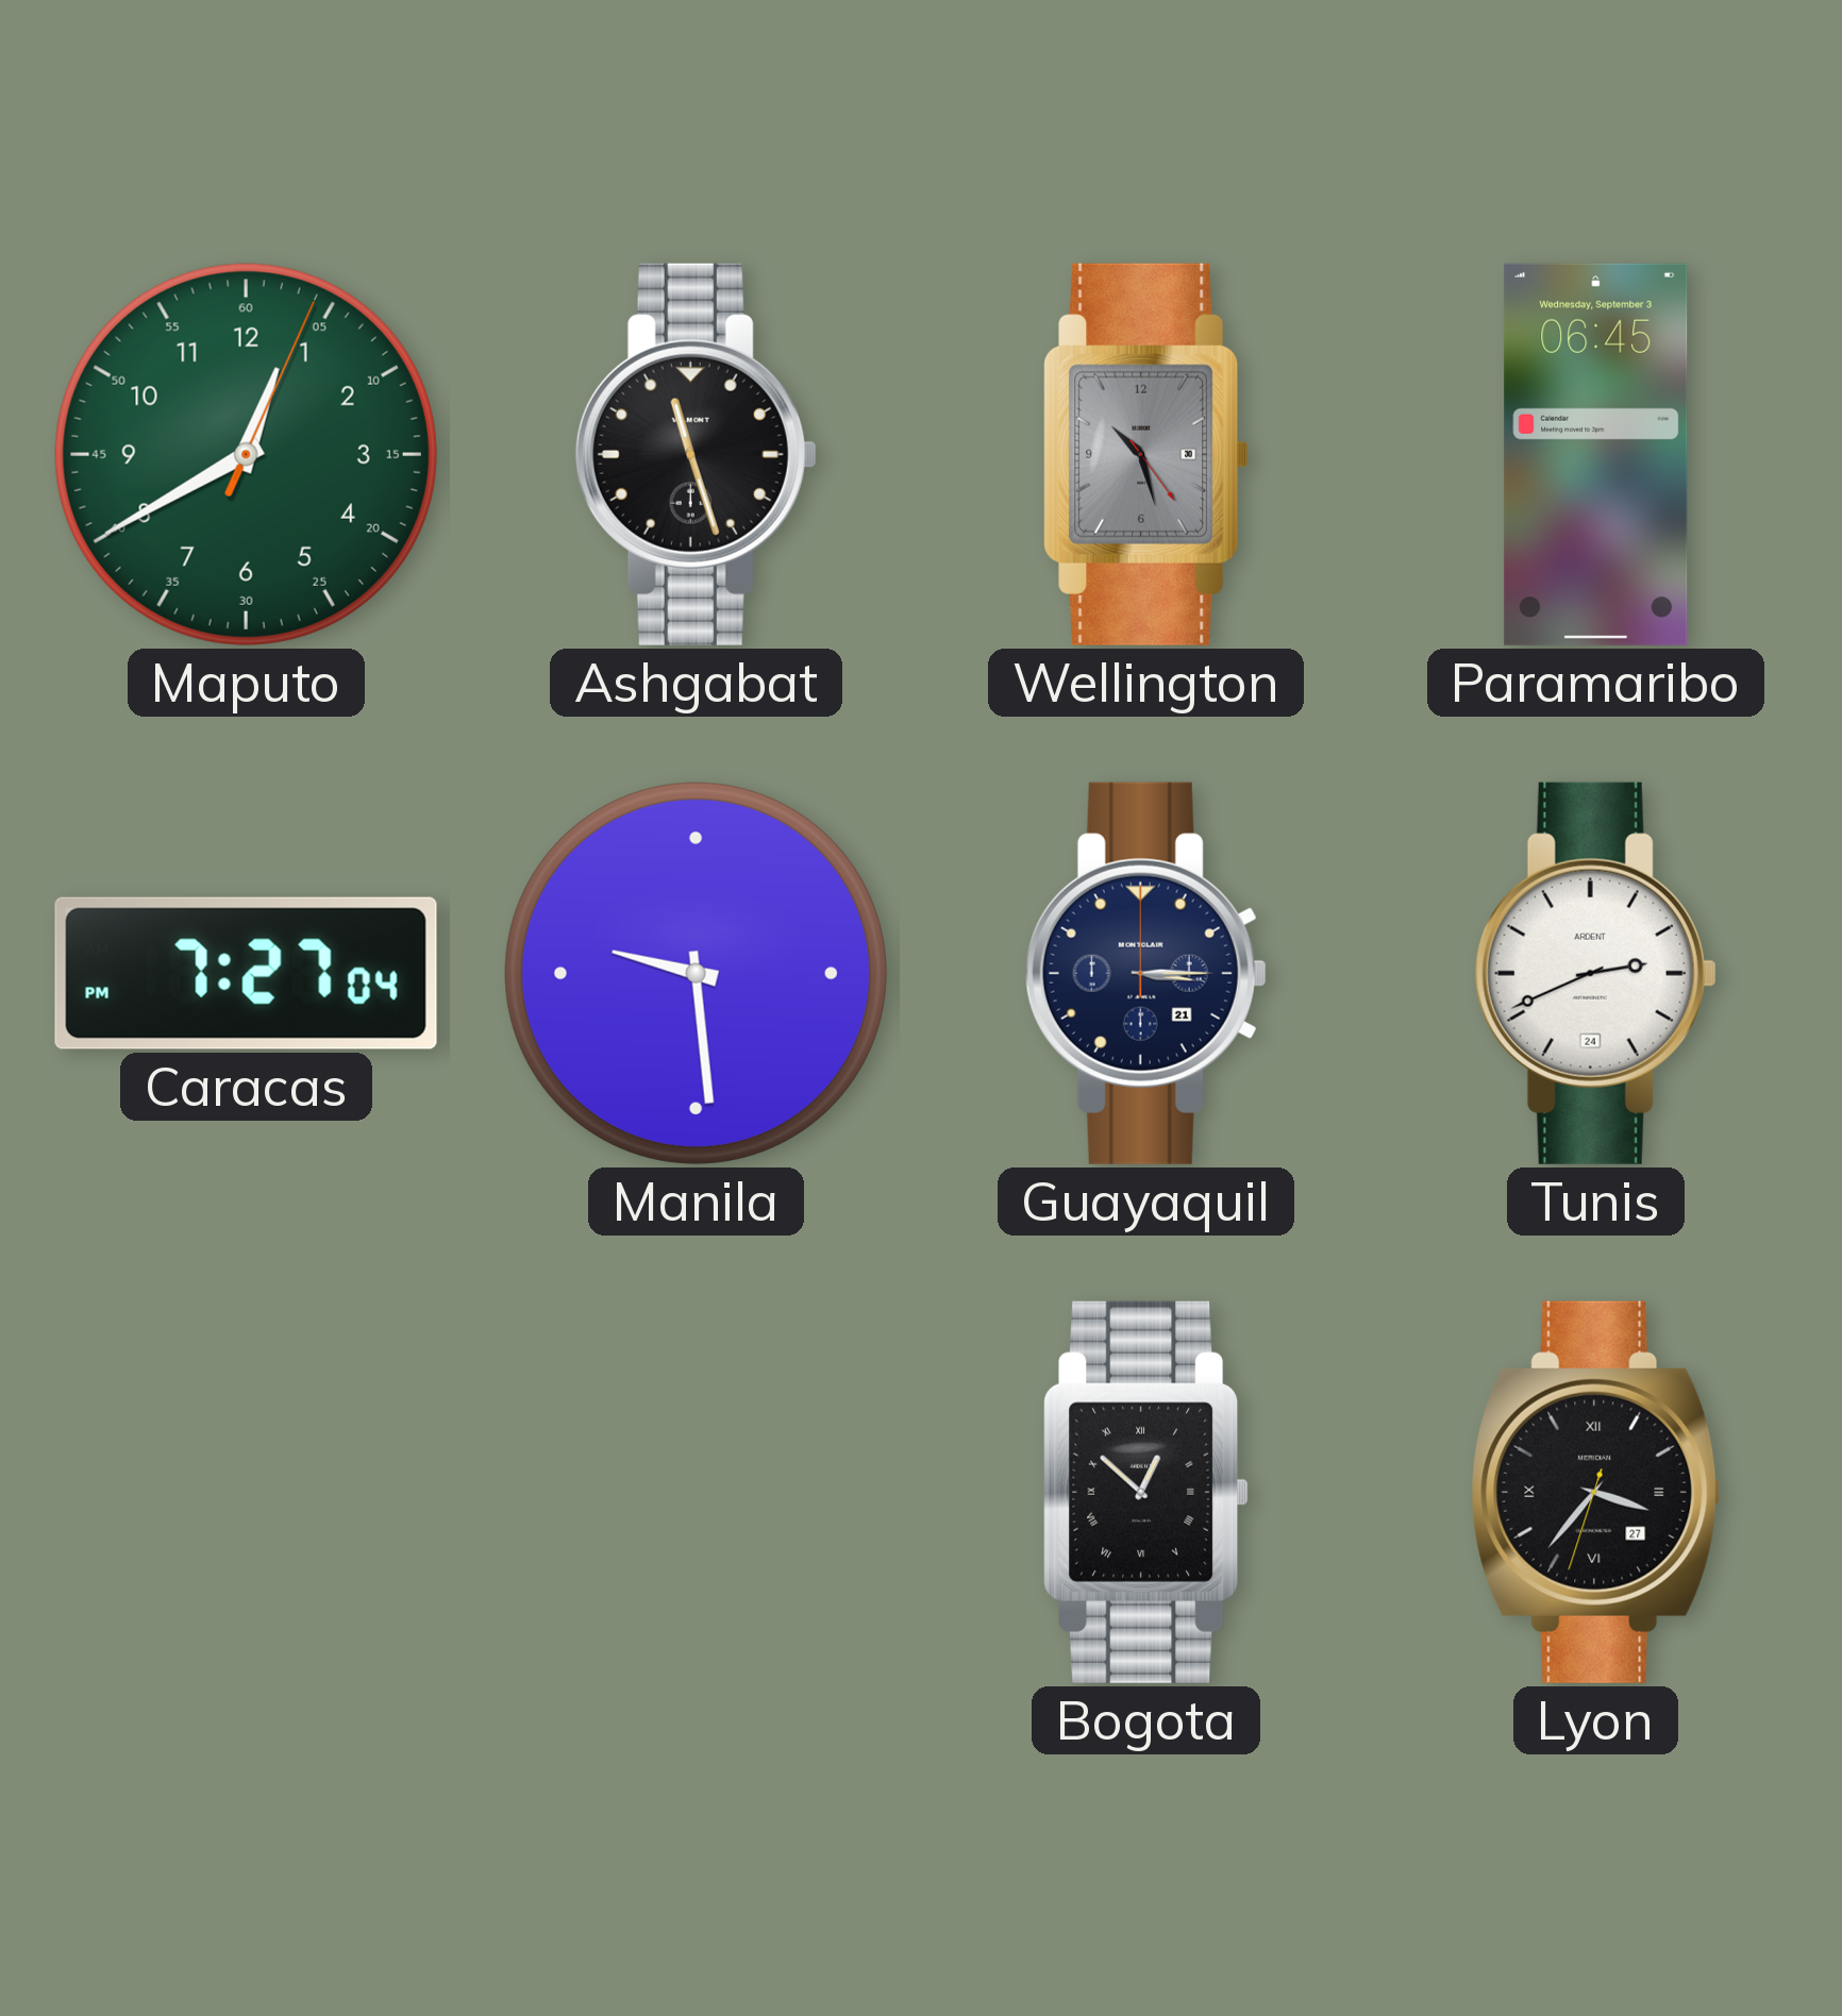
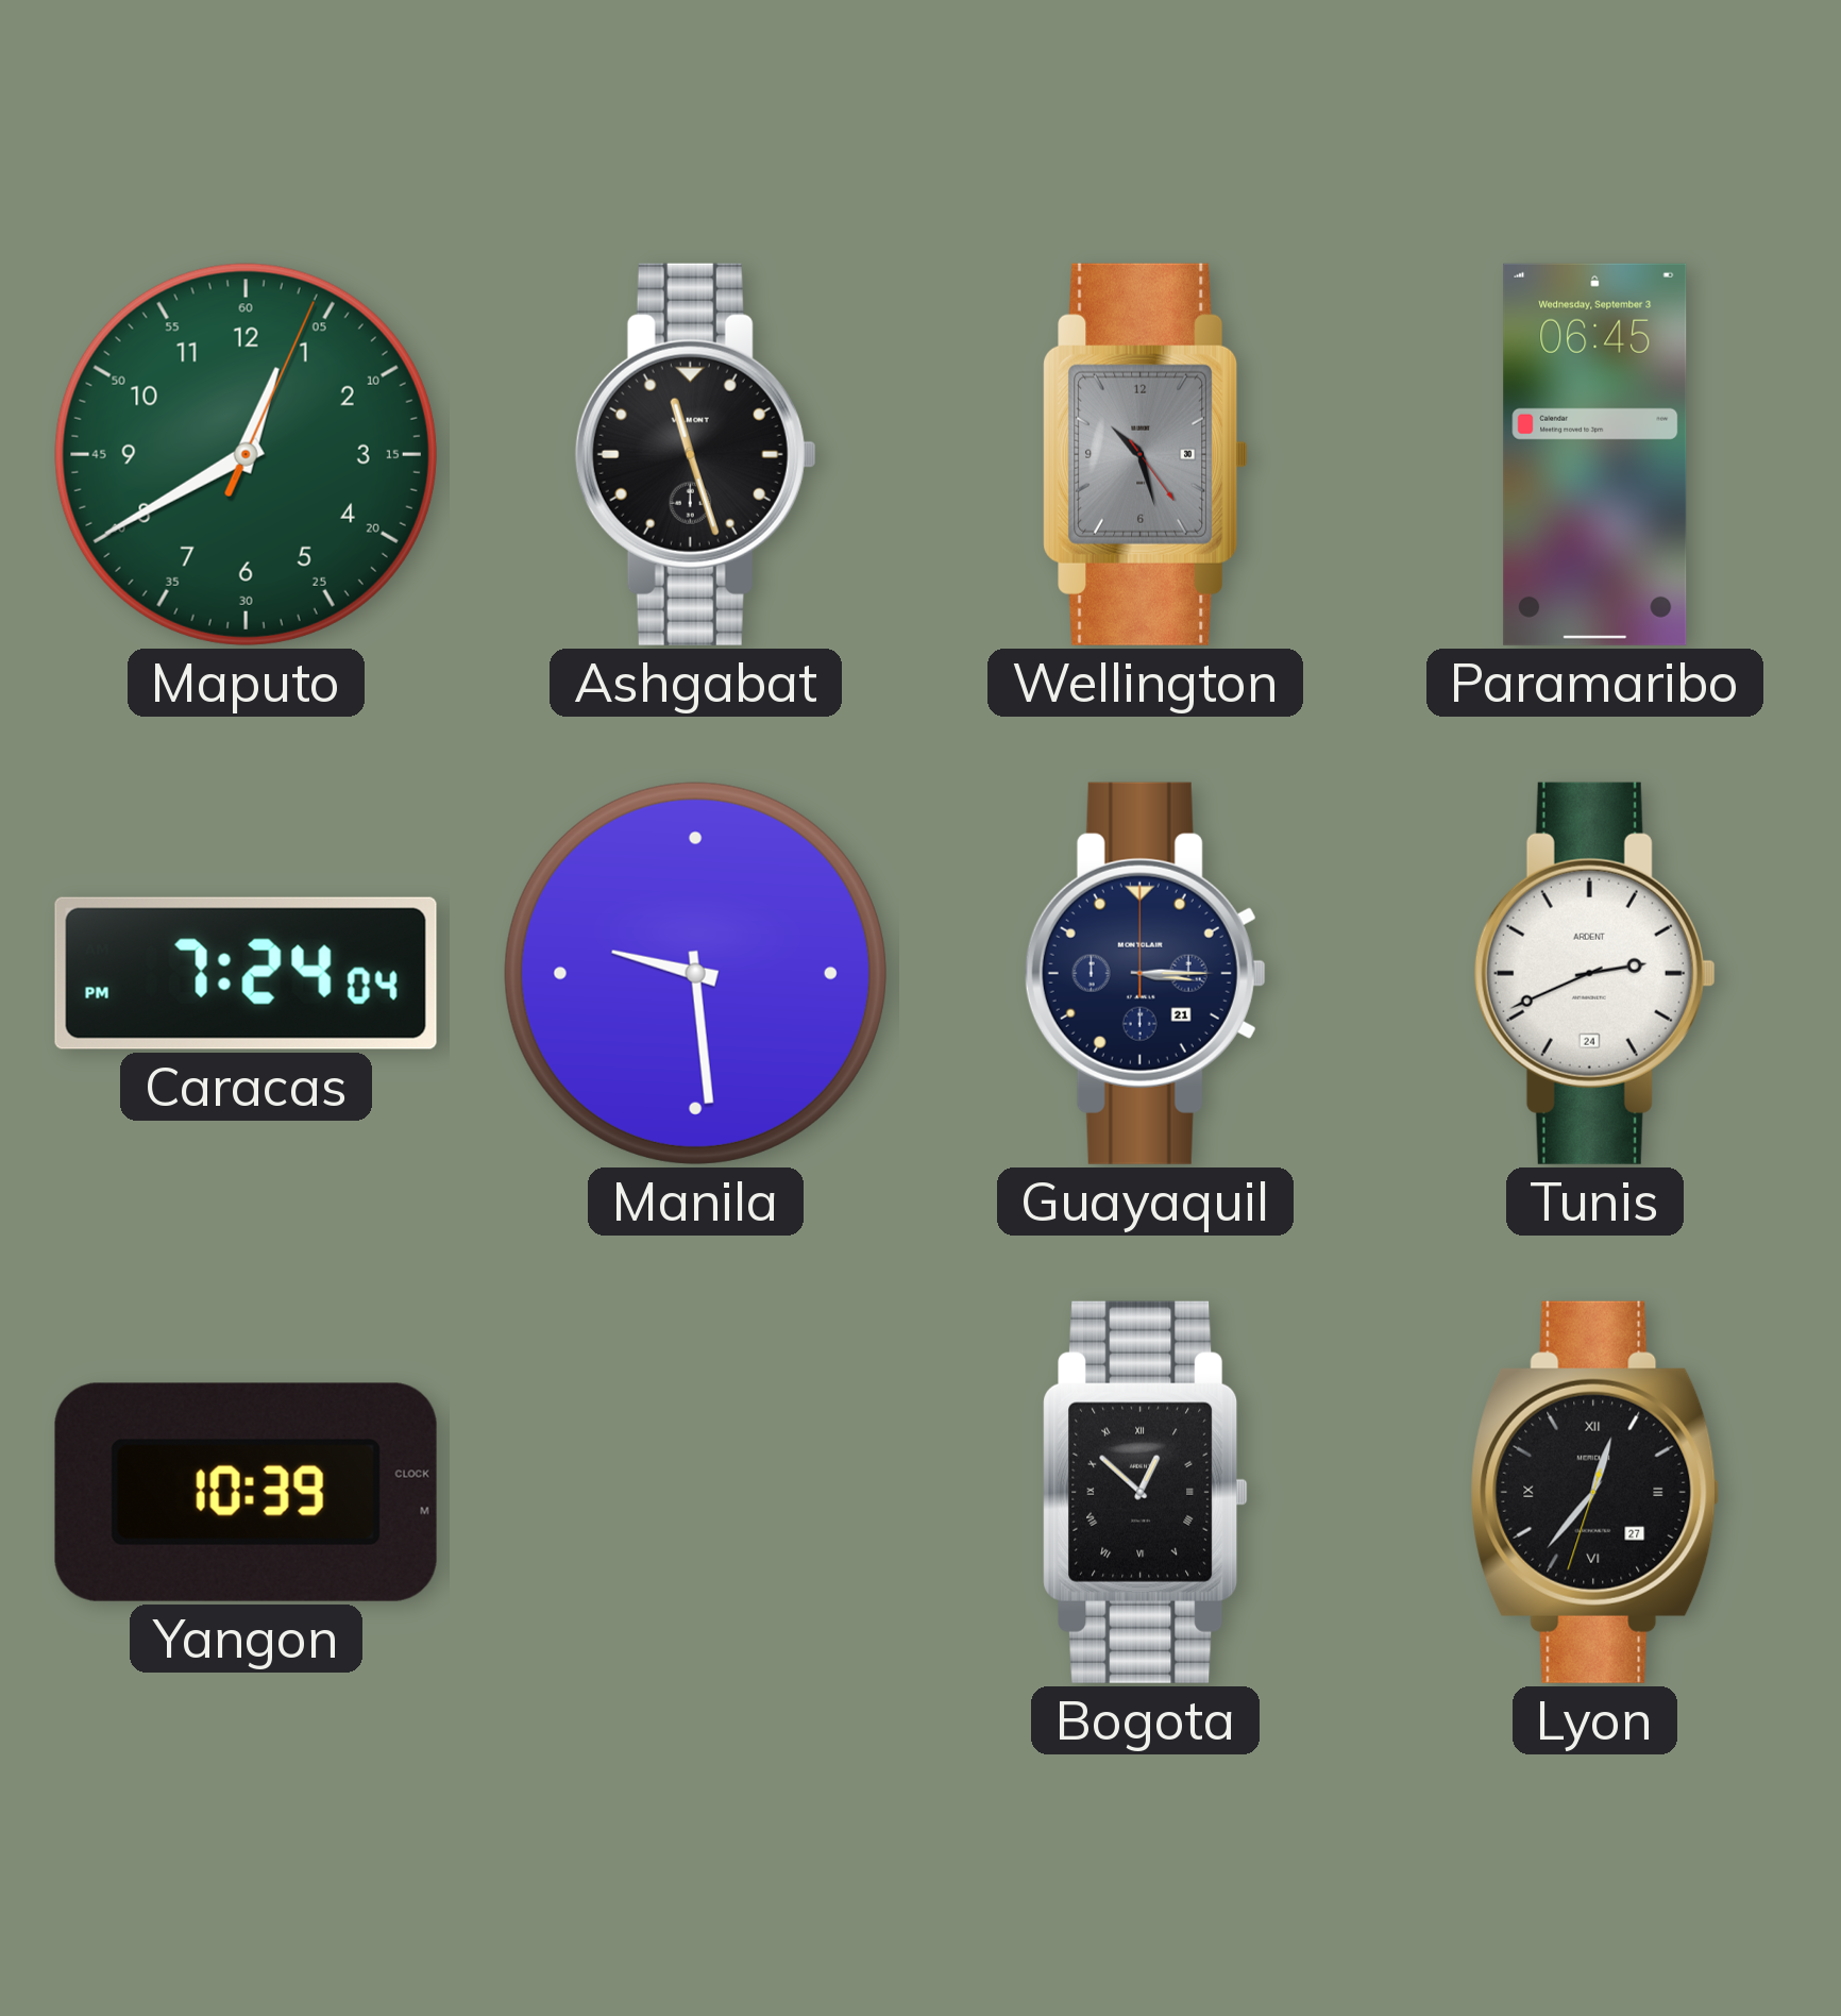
Caracas: 7:27 -> 7:24
Yangon: none -> 10:39
Lyon: 3:36 -> 12:36
